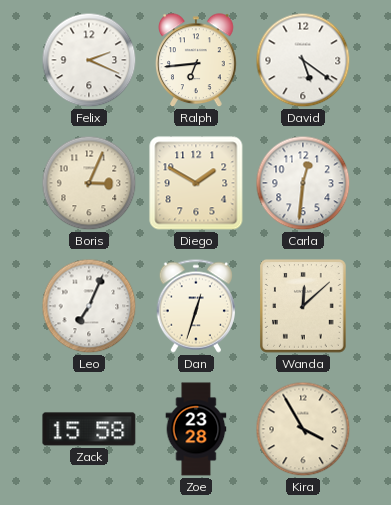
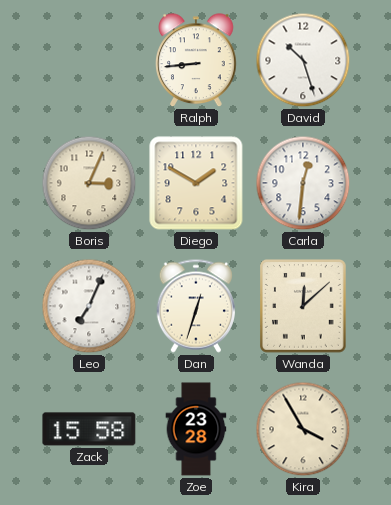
Felix: 2:19 -> none
Ralph: 6:44 -> 8:44
David: 5:21 -> 10:27
